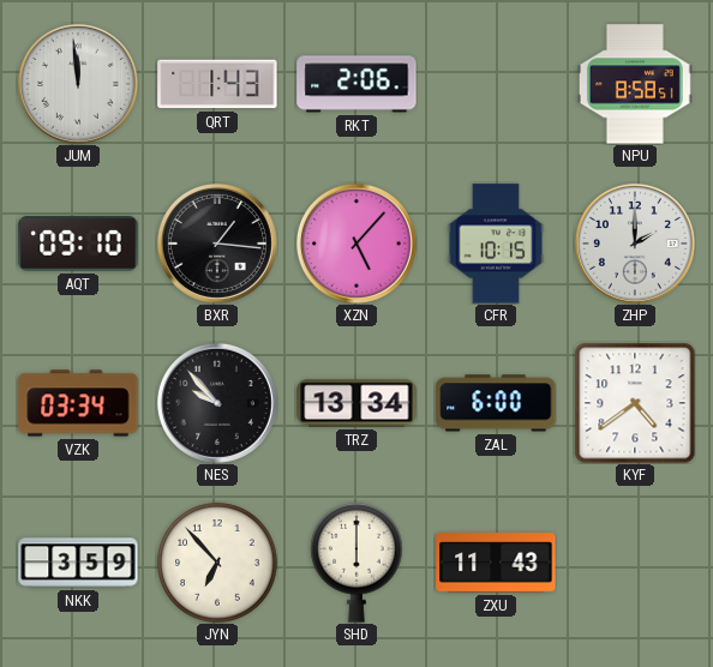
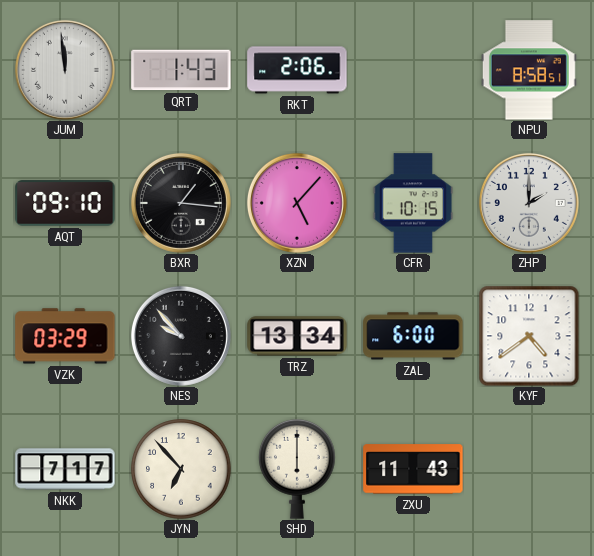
VZK: 03:34 -> 03:29
NKK: 3:59 -> 7:17
